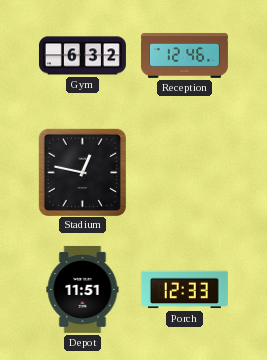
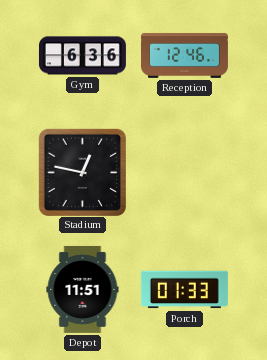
Gym: 6:32 -> 6:36
Porch: 12:33 -> 01:33
